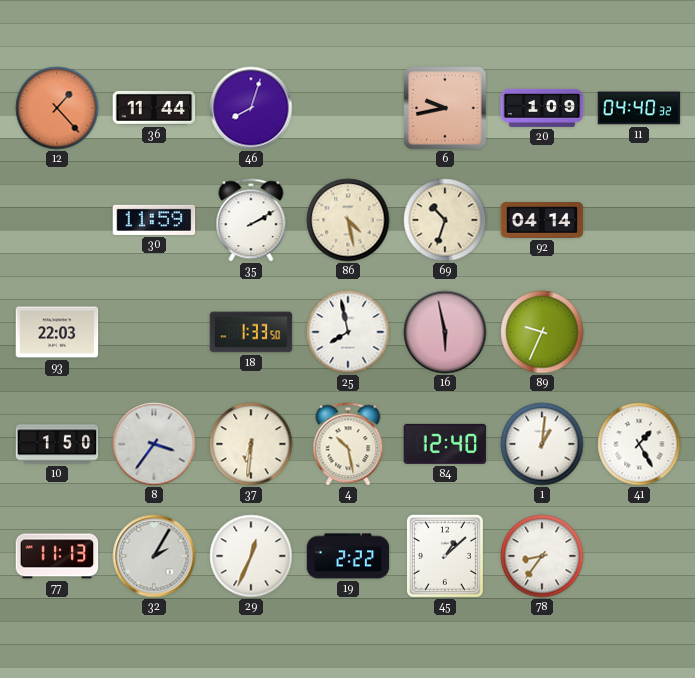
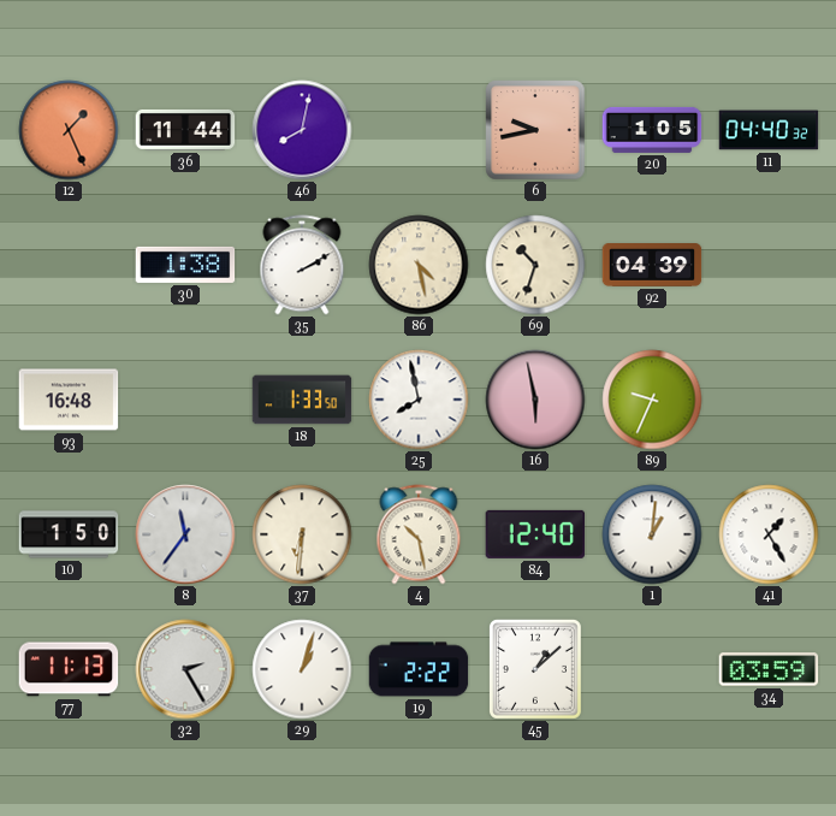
12: 1:23 -> 1:26
46: 8:03 -> 8:02
20: 1:09 -> 1:05
30: 11:59 -> 1:38
92: 04:14 -> 04:39
93: 22:03 -> 16:48
8: 3:36 -> 11:36
32: 2:05 -> 2:25
29: 12:34 -> 1:03
78: 8:36 -> none
34: none -> 03:59
